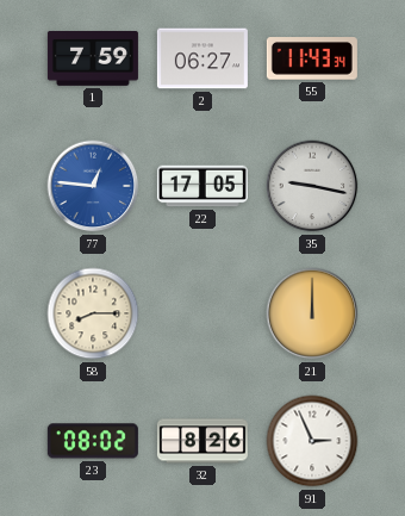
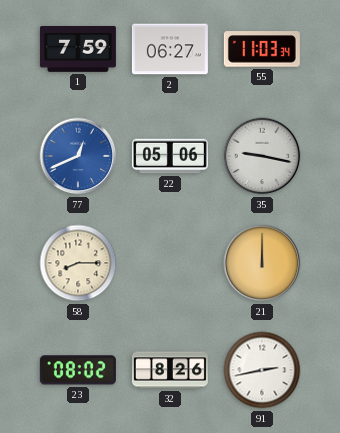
55: 11:43 -> 11:03
77: 12:46 -> 12:41
22: 17:05 -> 05:06
91: 2:56 -> 2:43
